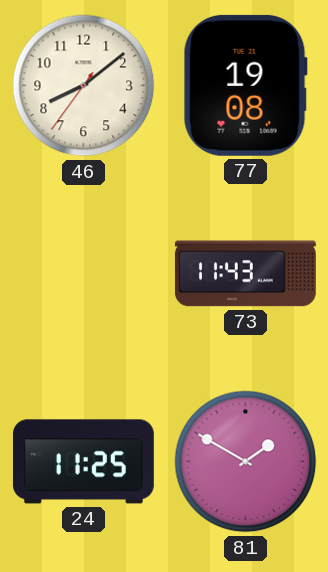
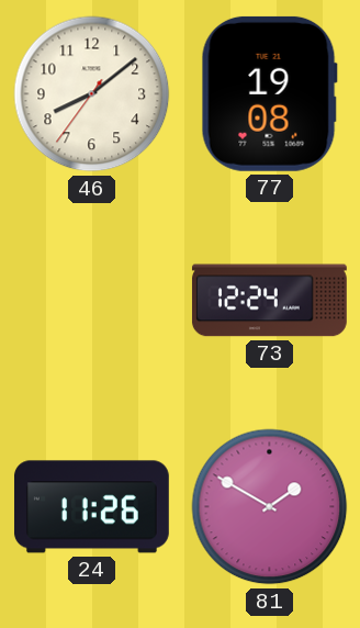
73: 11:43 -> 12:24
24: 11:25 -> 11:26
